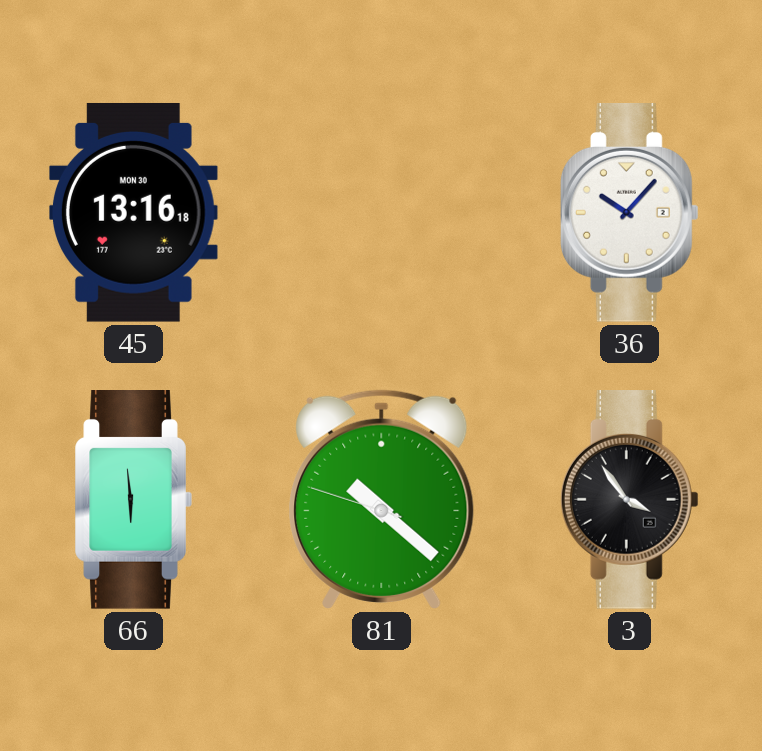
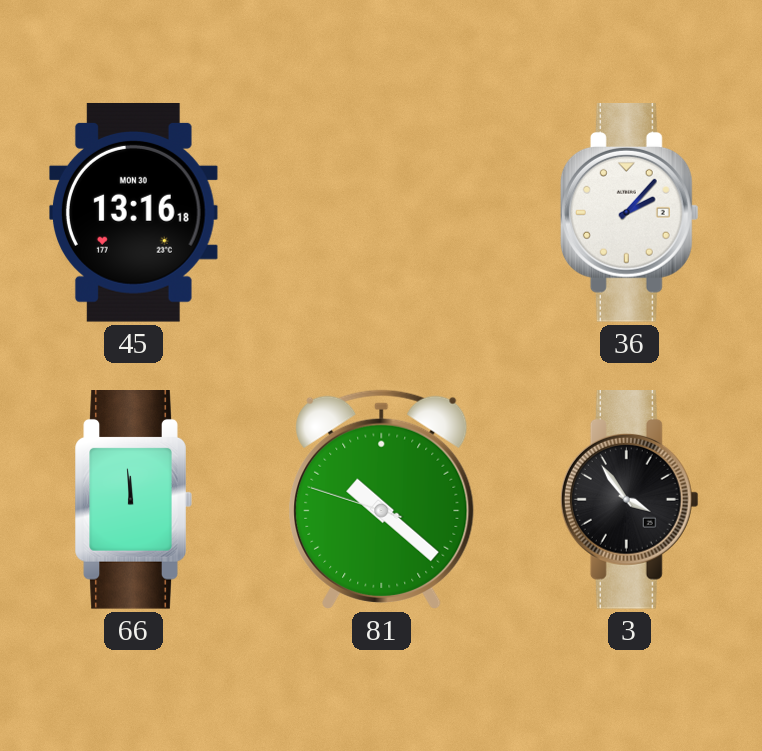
36: 10:07 -> 2:07
66: 5:59 -> 11:59
